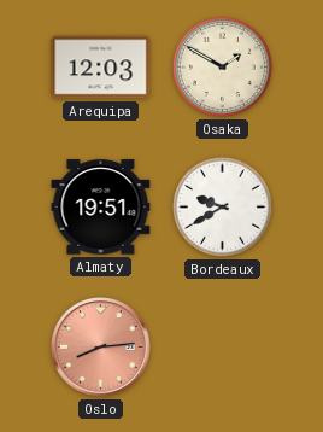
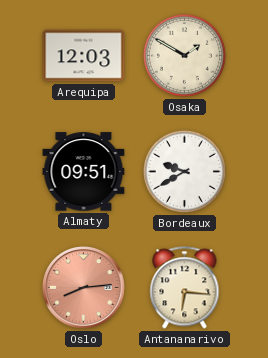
Almaty: 19:51 -> 09:51
Antananarivo: none -> 6:16
